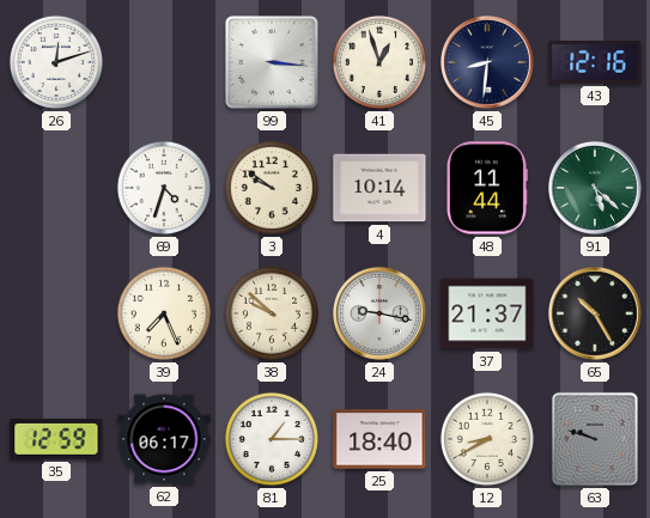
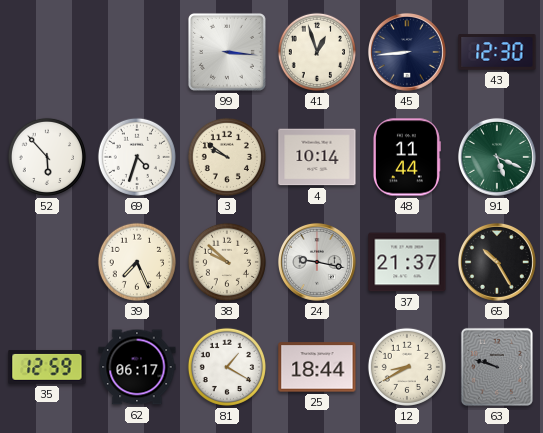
26: 12:12 -> none
45: 8:31 -> 8:44
43: 12:16 -> 12:30
52: none -> 5:53
91: 5:22 -> 5:19
81: 1:15 -> 1:20
25: 18:40 -> 18:44
